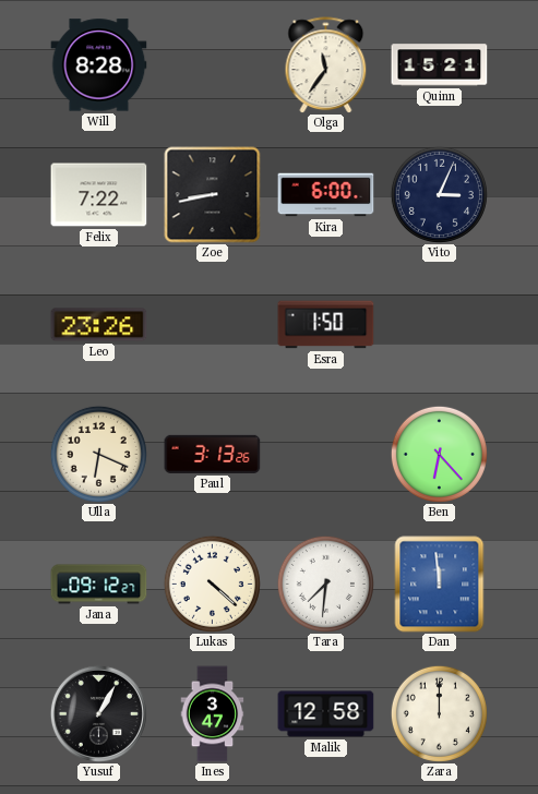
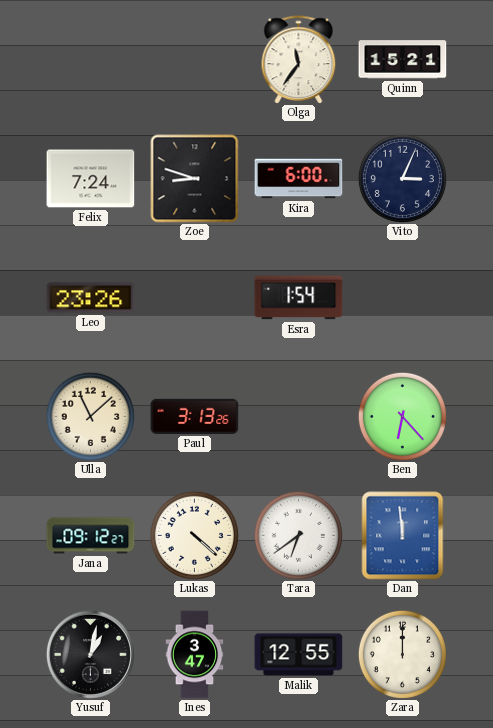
Will: 8:28 -> none
Felix: 7:22 -> 7:24
Zoe: 8:43 -> 8:48
Esra: 1:50 -> 1:54
Ulla: 6:19 -> 11:08
Tara: 7:31 -> 6:39
Yusuf: 1:05 -> 1:02
Malik: 12:58 -> 12:55
